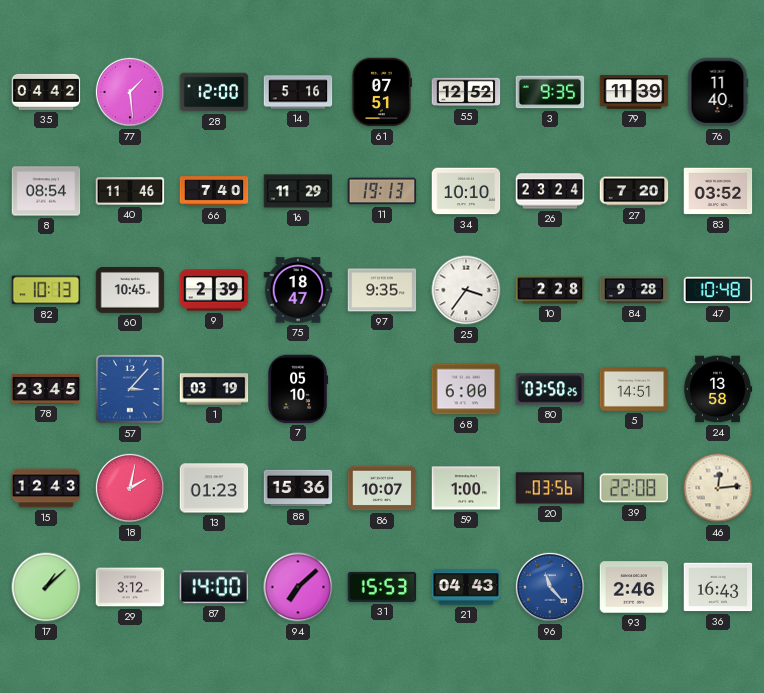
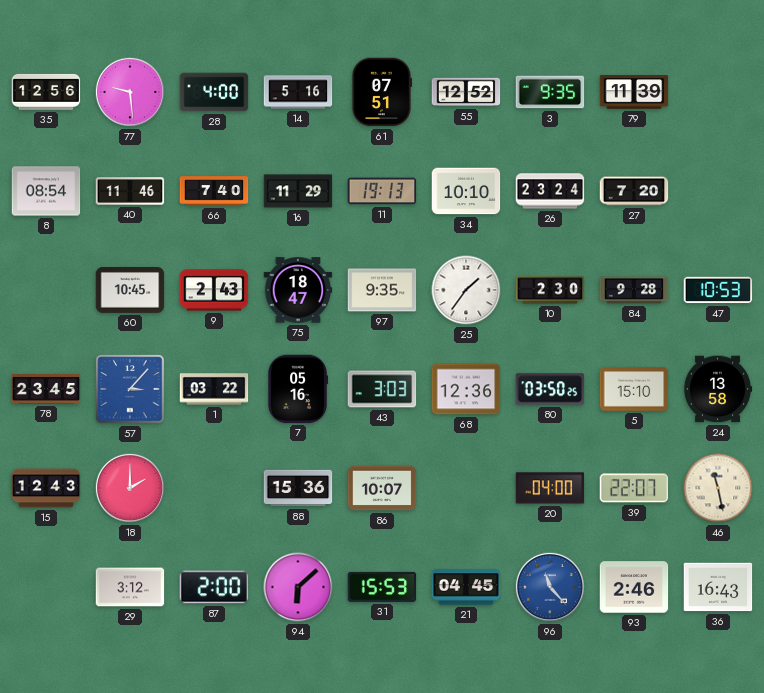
35: 04:42 -> 12:56
77: 1:29 -> 9:29
28: 12:00 -> 4:00
76: 11:40 -> none
83: 03:52 -> none
82: 10:13 -> none
9: 2:39 -> 2:43
25: 3:36 -> 1:36
10: 2:28 -> 2:30
47: 10:48 -> 10:53
1: 03:19 -> 03:22
7: 05:10 -> 05:16
43: none -> 3:03
68: 6:00 -> 12:36
5: 14:51 -> 15:10
18: 2:02 -> 2:00
13: 01:23 -> none
59: 1:00 -> none
20: 03:56 -> 04:00
39: 22:08 -> 22:07
46: 12:14 -> 11:28
17: 1:08 -> none
87: 14:00 -> 2:00
94: 7:08 -> 6:08
21: 04:43 -> 04:45
